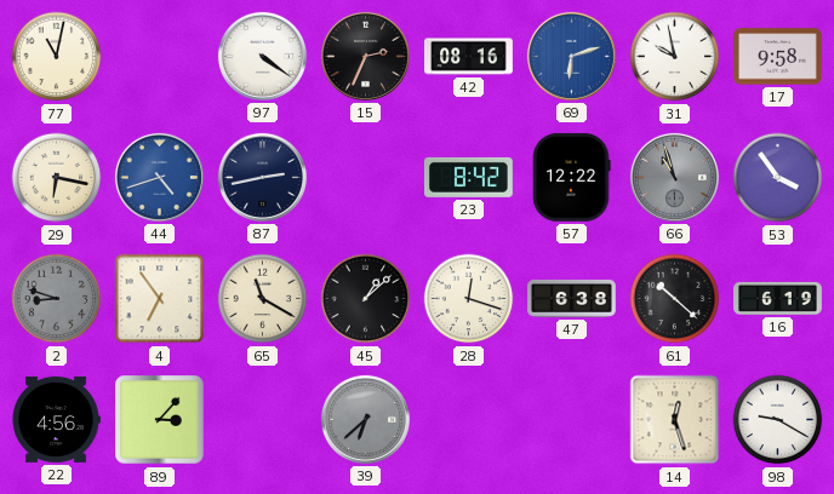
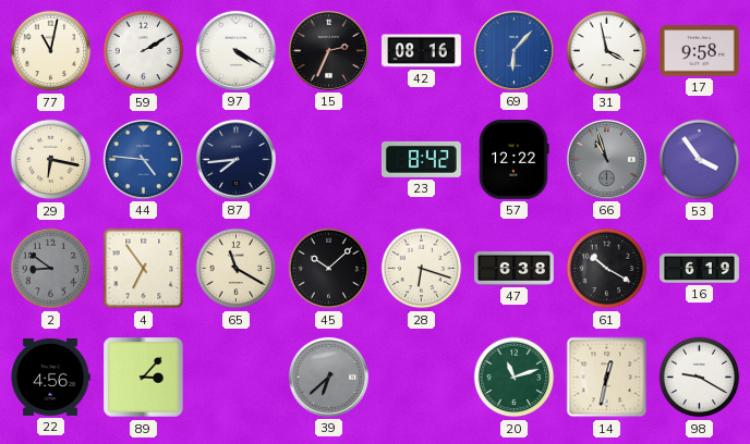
59: none -> 2:10
97: 4:21 -> 4:20
69: 6:12 -> 6:07
31: 9:58 -> 3:58
44: 4:42 -> 4:46
87: 2:43 -> 7:44
2: 8:48 -> 8:51
45: 1:08 -> 10:08
28: 12:18 -> 6:18
61: 10:22 -> 10:20
20: none -> 11:12
14: 12:27 -> 12:32
